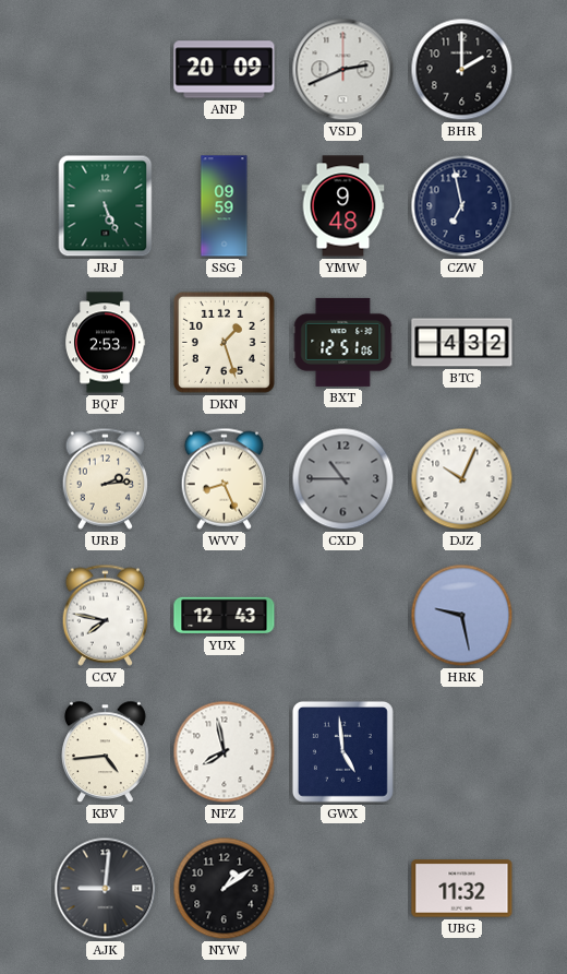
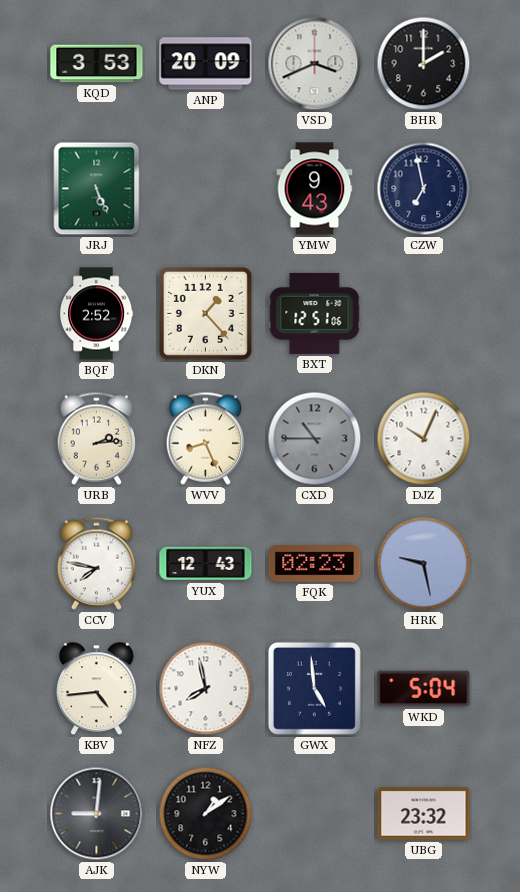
KQD: none -> 3:53
VSD: 2:41 -> 3:41
SSG: 09:59 -> none
YMW: 9:48 -> 9:43
BQF: 2:53 -> 2:52
DKN: 1:27 -> 1:23
BTC: 4:32 -> none
FQK: none -> 02:23
WKD: none -> 5:04
UBG: 11:32 -> 23:32
